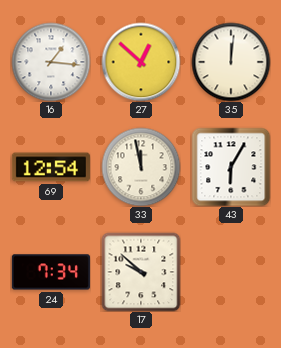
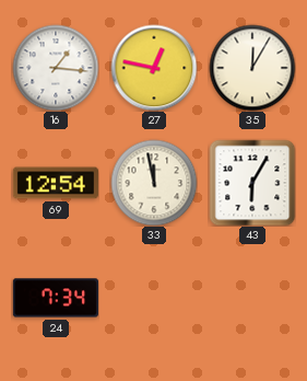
27: 12:52 -> 12:47
35: 12:01 -> 12:05
17: 9:52 -> none
